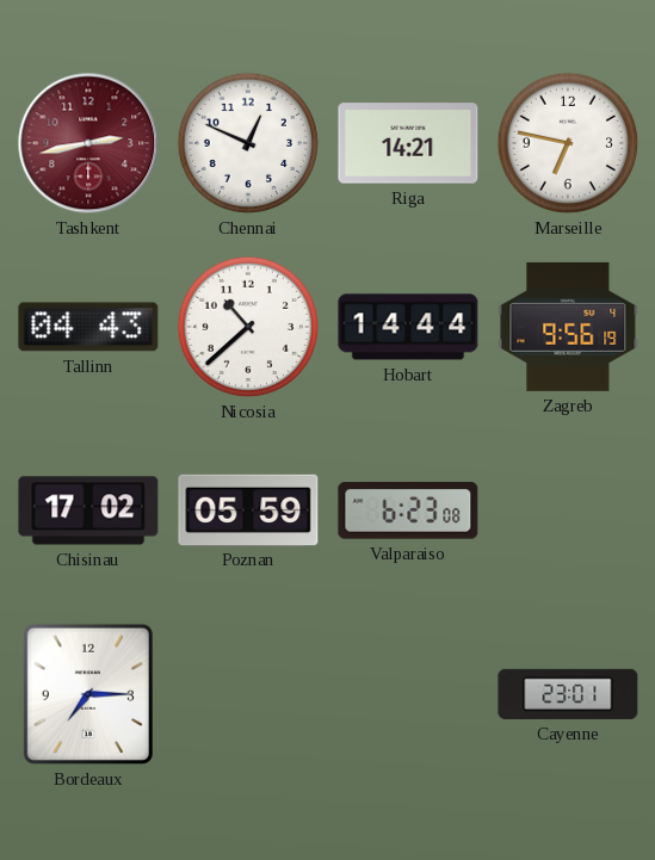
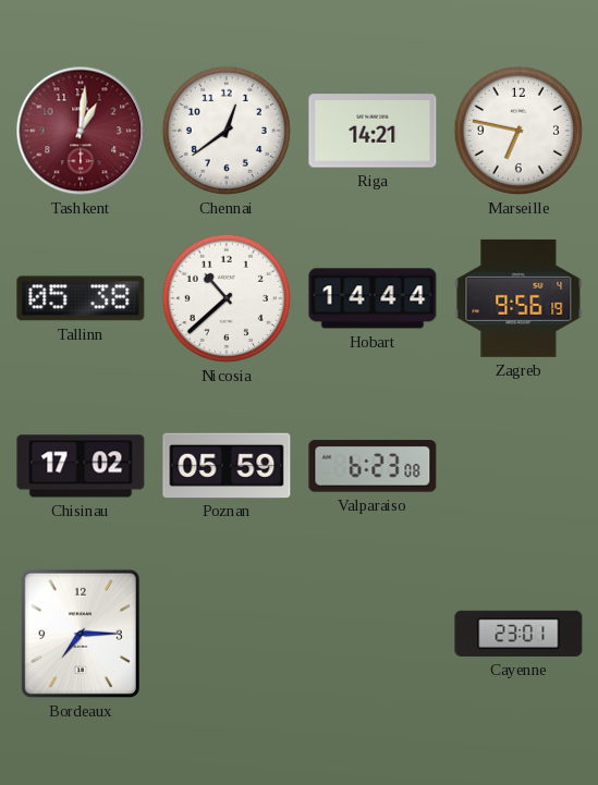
Tashkent: 2:43 -> 1:01
Chennai: 12:49 -> 12:39
Tallinn: 04:43 -> 05:38
